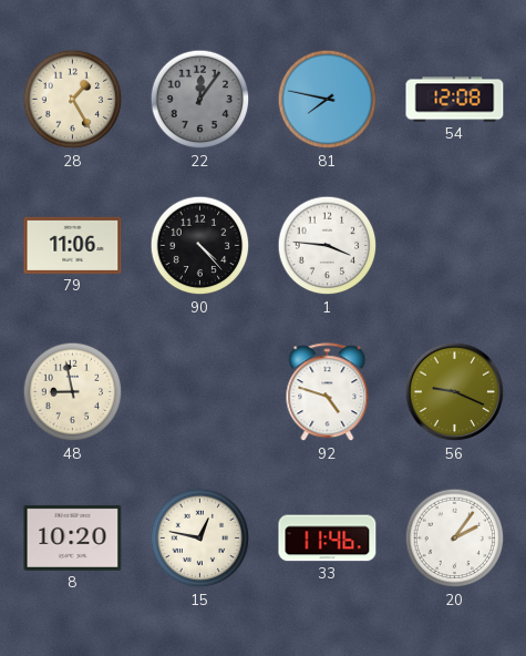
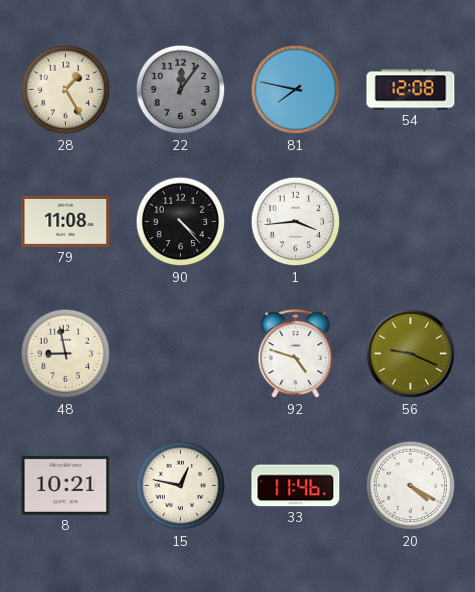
79: 11:06 -> 11:08
1: 3:46 -> 3:44
8: 10:20 -> 10:21
20: 2:06 -> 4:20
